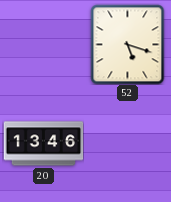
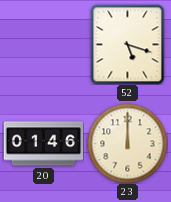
20: 13:46 -> 01:46
23: none -> 12:00
